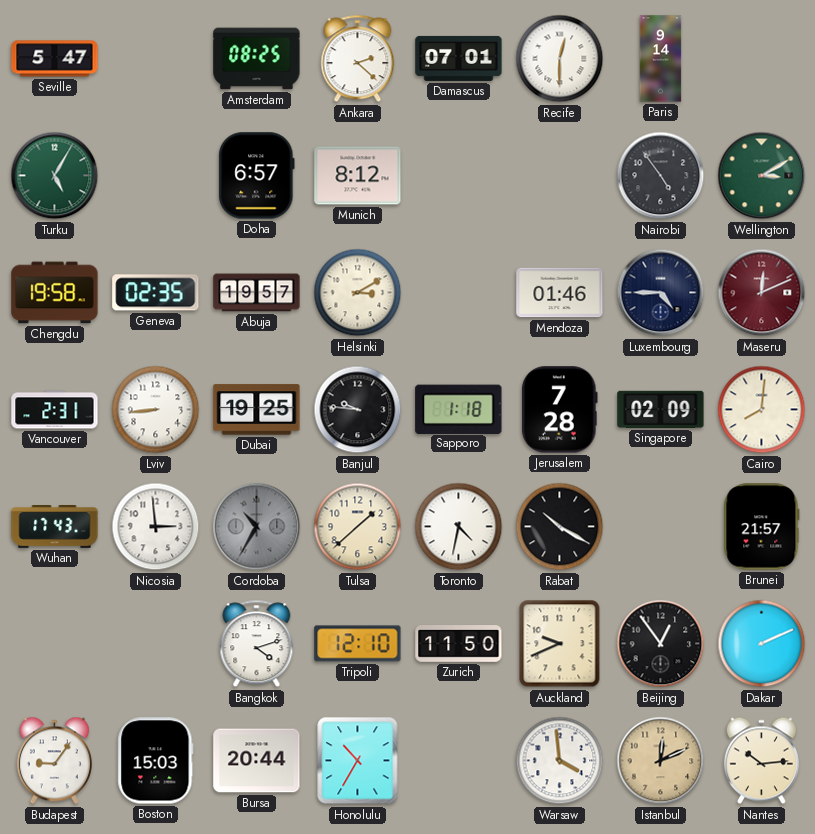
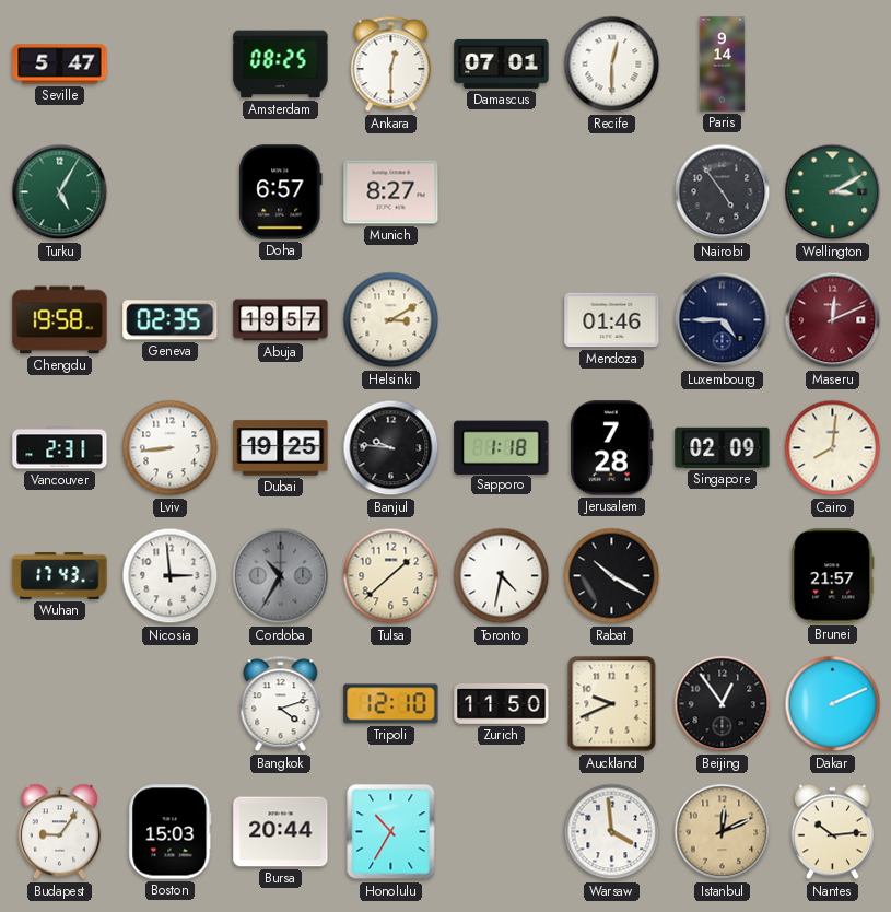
Ankara: 2:22 -> 12:30
Munich: 8:12 -> 8:27
